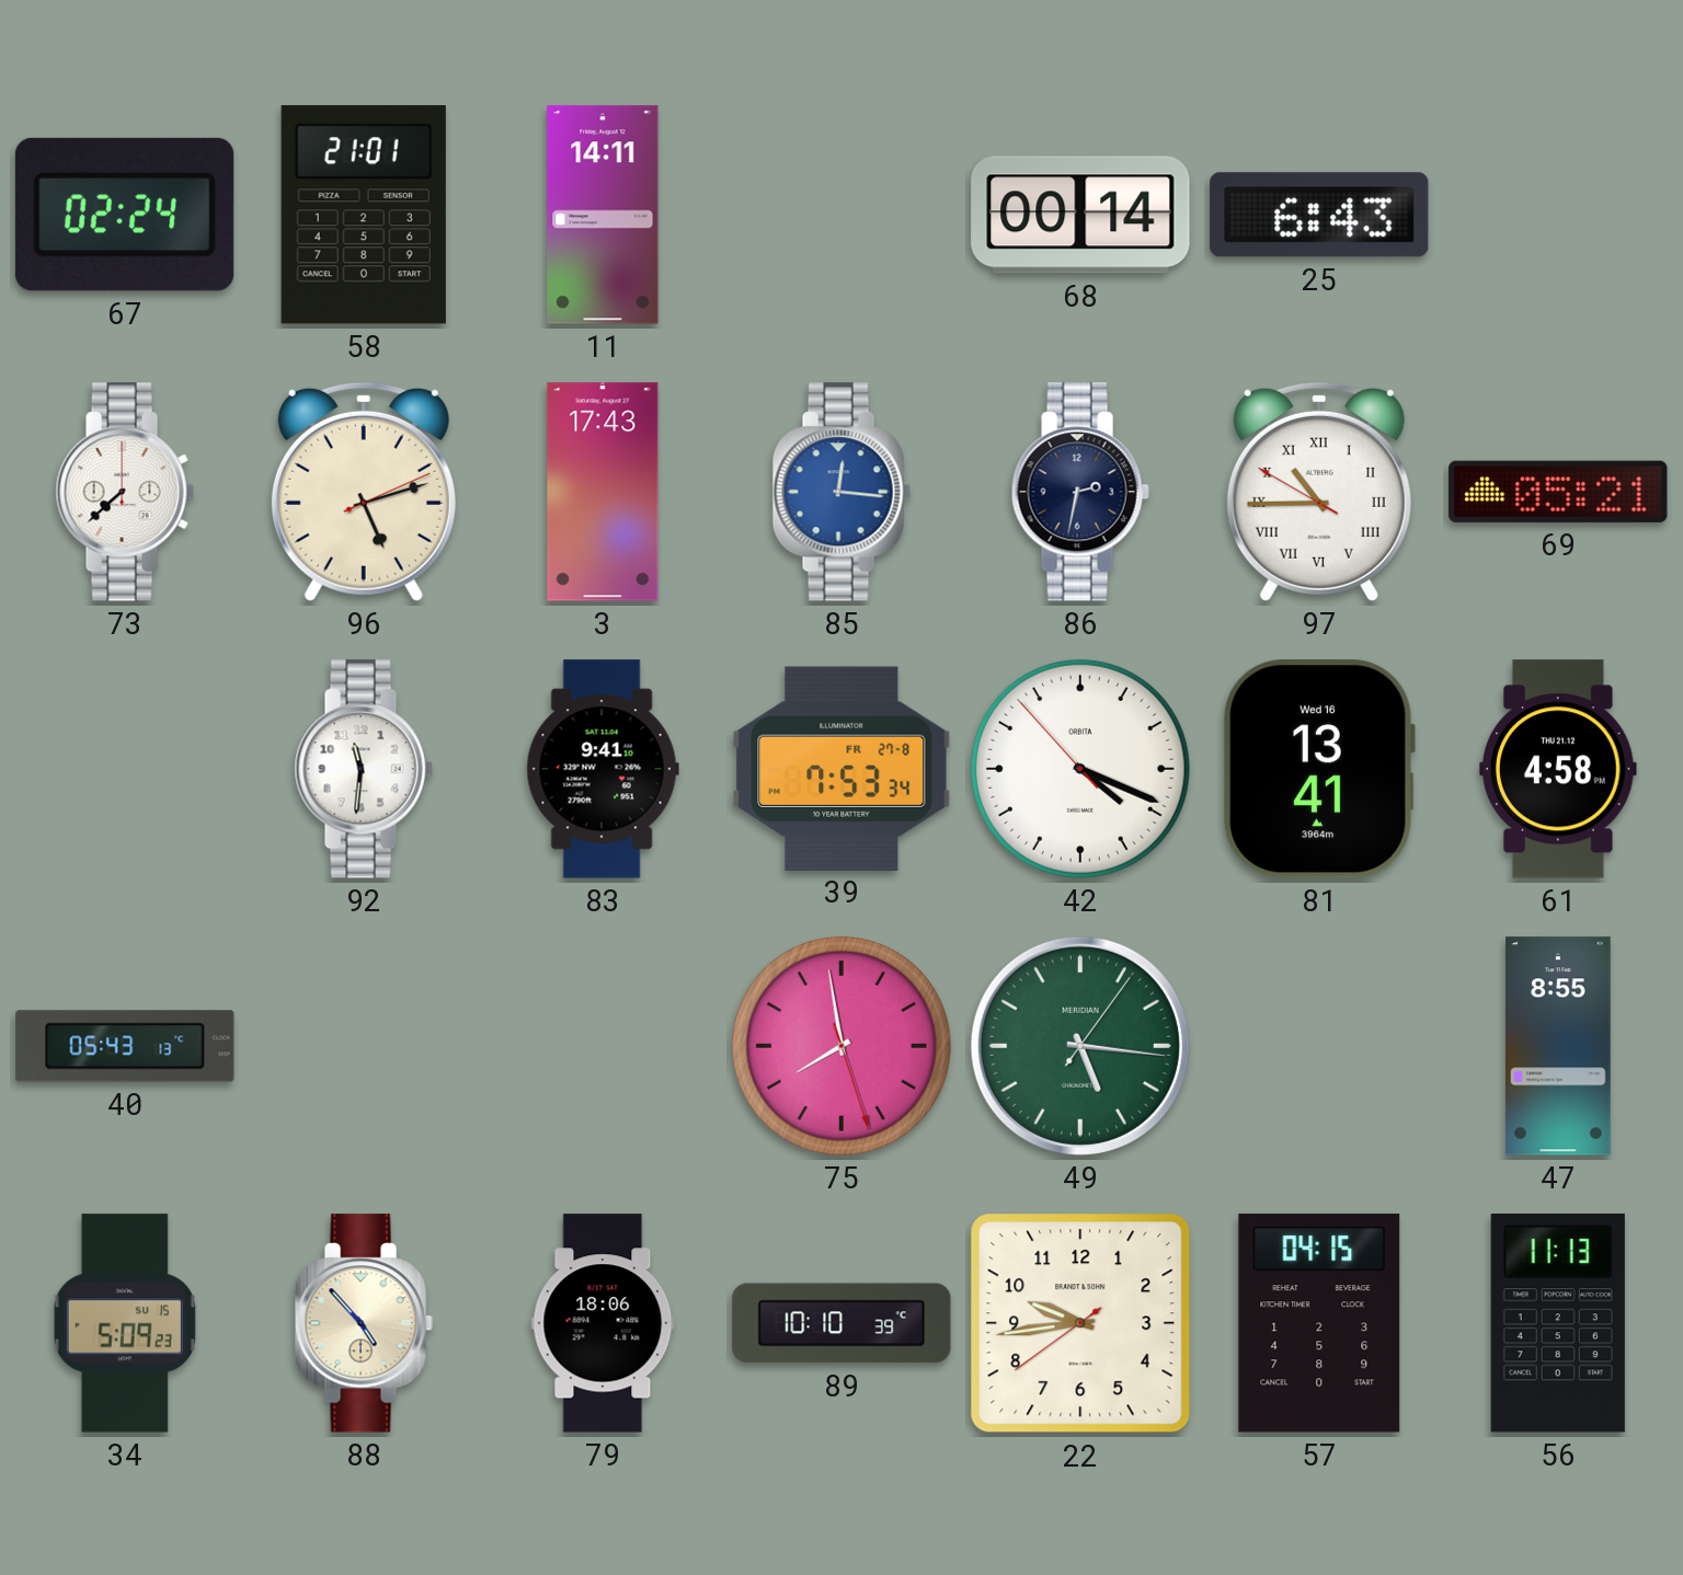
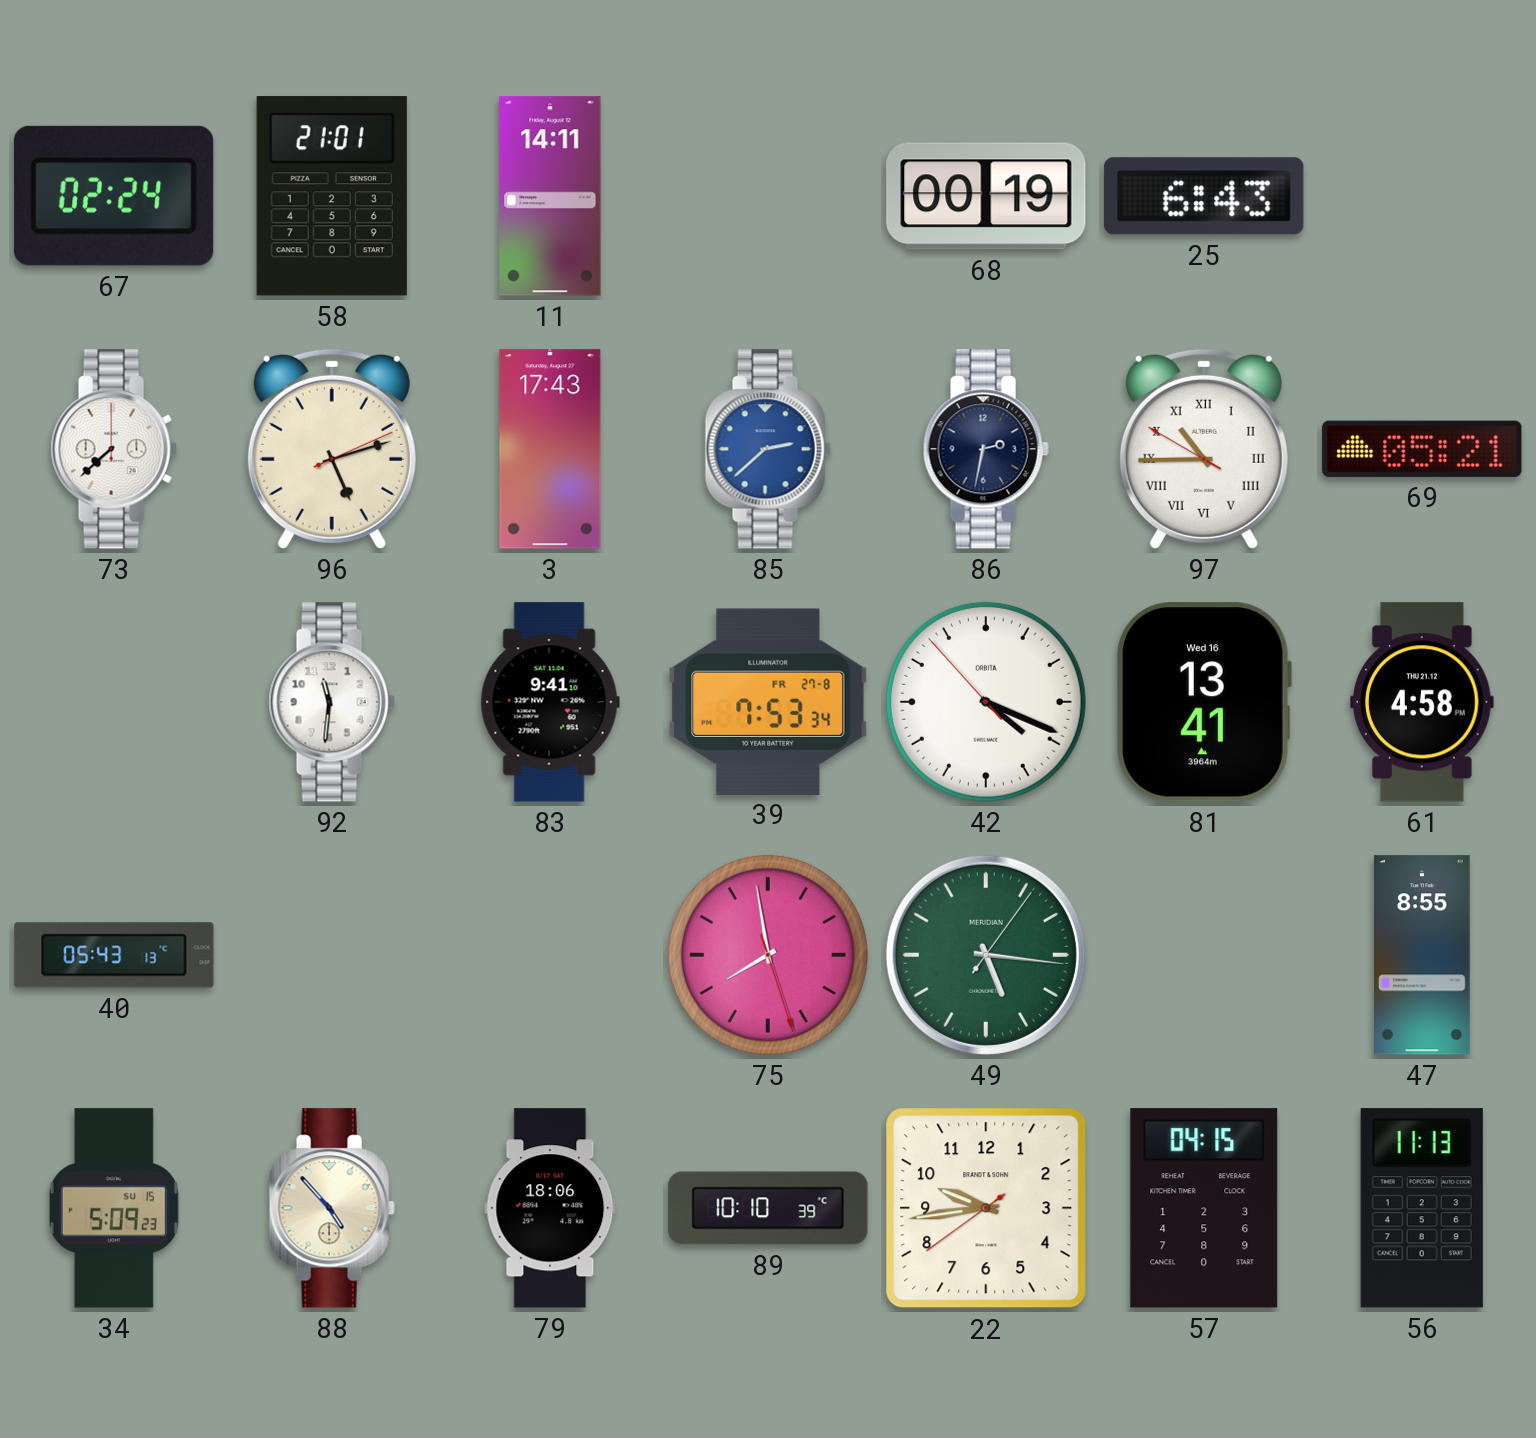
68: 00:14 -> 00:19
85: 12:16 -> 2:38
